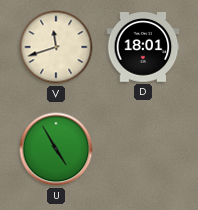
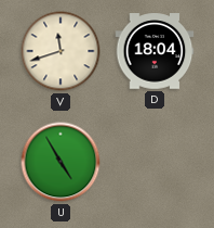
D: 18:01 -> 18:04
